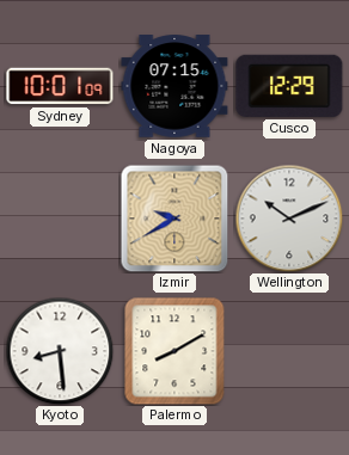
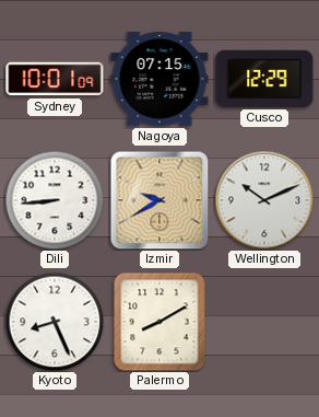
Dili: none -> 8:44
Kyoto: 8:29 -> 8:26
